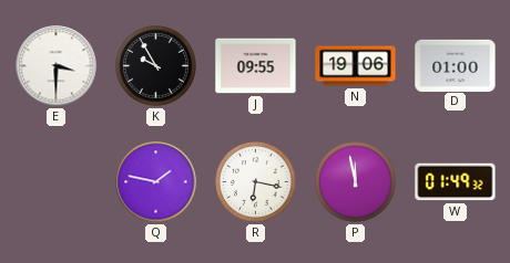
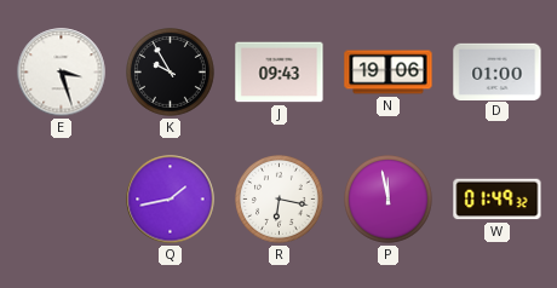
E: 3:30 -> 3:27
J: 09:55 -> 09:43
Q: 1:47 -> 1:43
